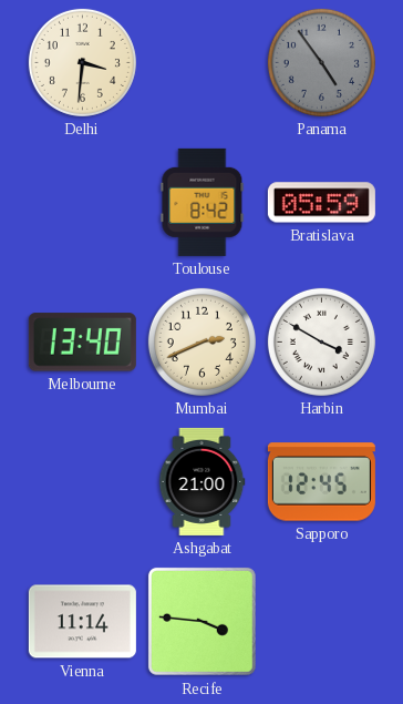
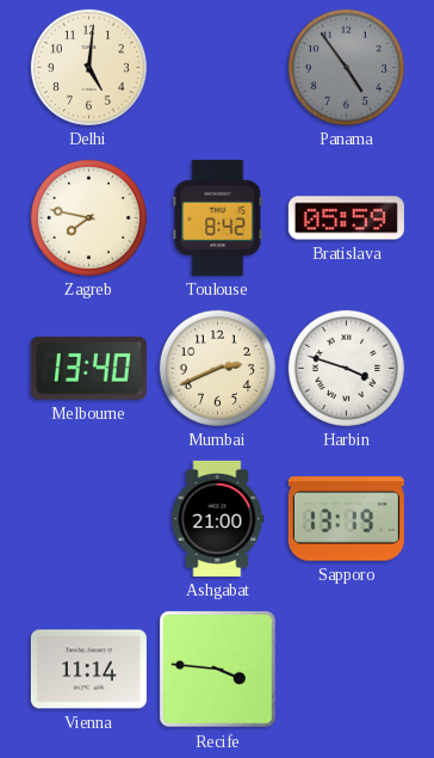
Delhi: 3:31 -> 5:01
Zagreb: none -> 7:47
Harbin: 3:50 -> 3:48
Sapporo: 12:45 -> 13:19
